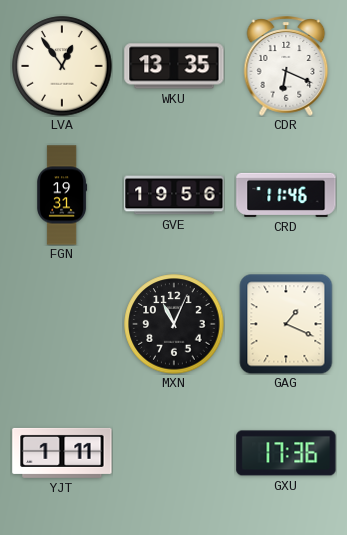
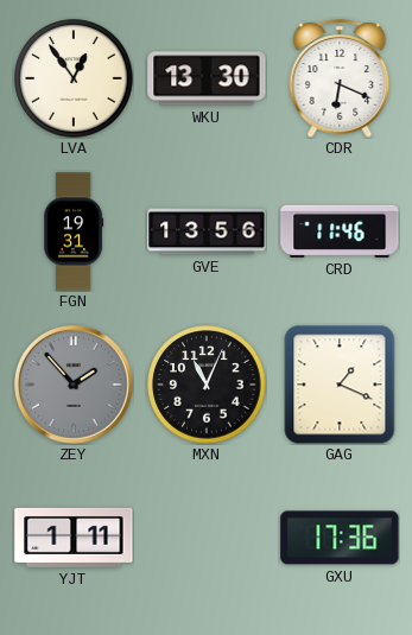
WKU: 13:35 -> 13:30
GVE: 19:56 -> 13:56
ZEY: none -> 1:53
